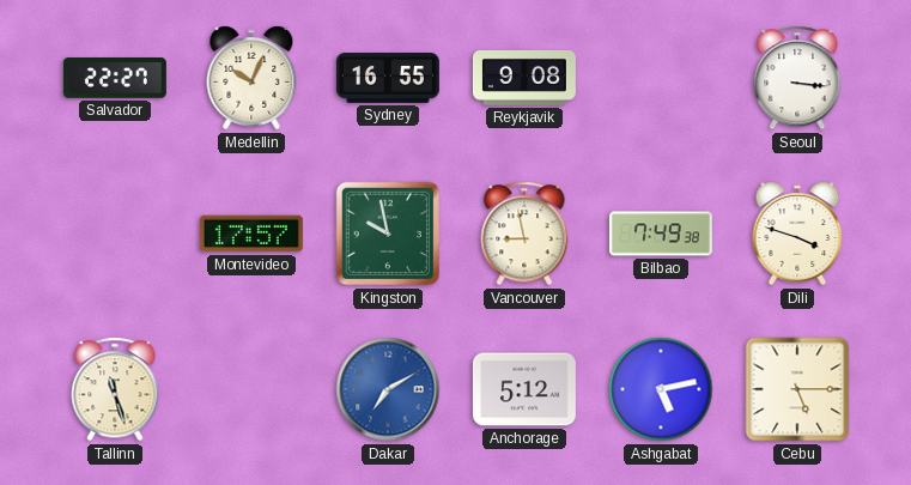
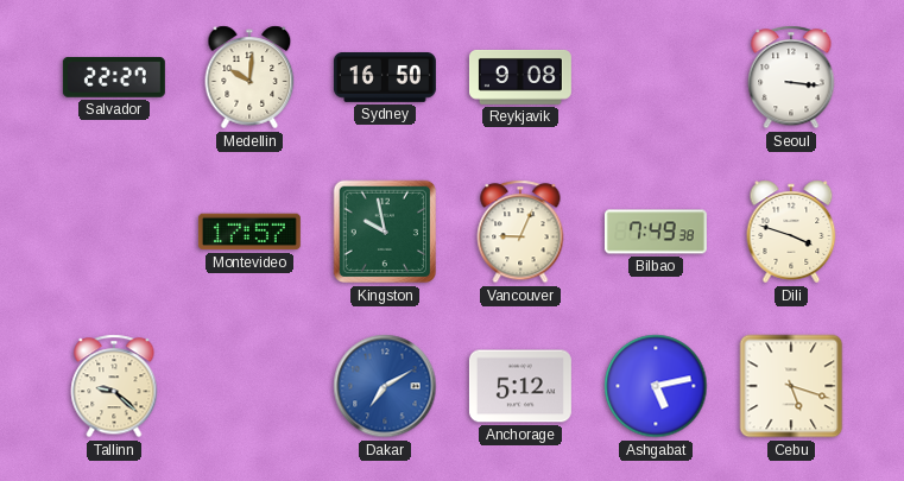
Medellin: 10:04 -> 10:01
Sydney: 16:55 -> 16:50
Vancouver: 8:58 -> 9:04
Tallinn: 11:27 -> 9:22
Cebu: 5:15 -> 5:18
